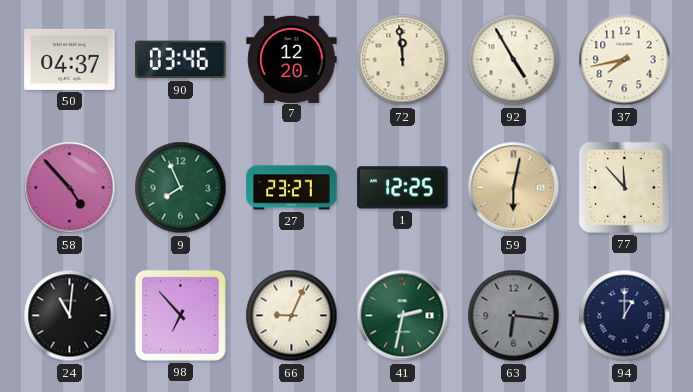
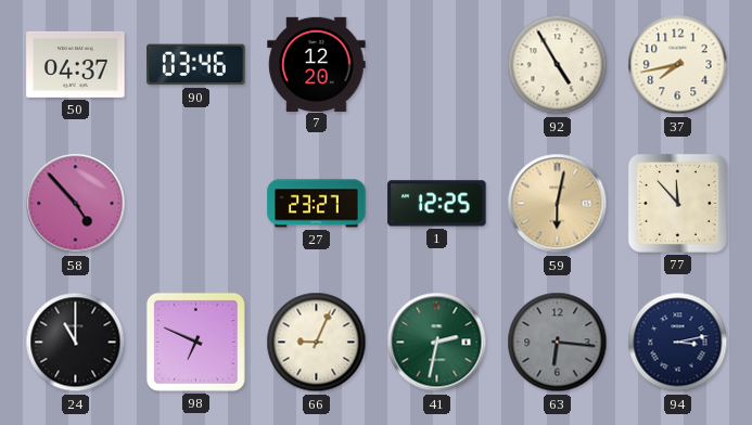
72: 11:59 -> none
9: 7:56 -> none
24: 11:01 -> 11:00
98: 6:53 -> 6:49
94: 1:00 -> 3:13
